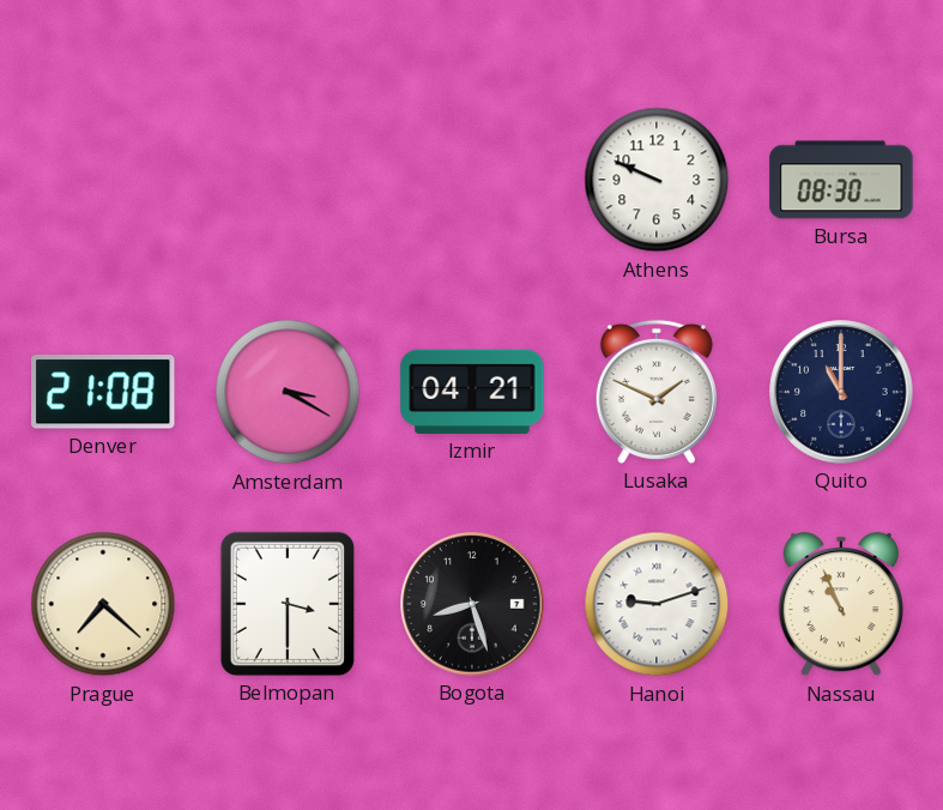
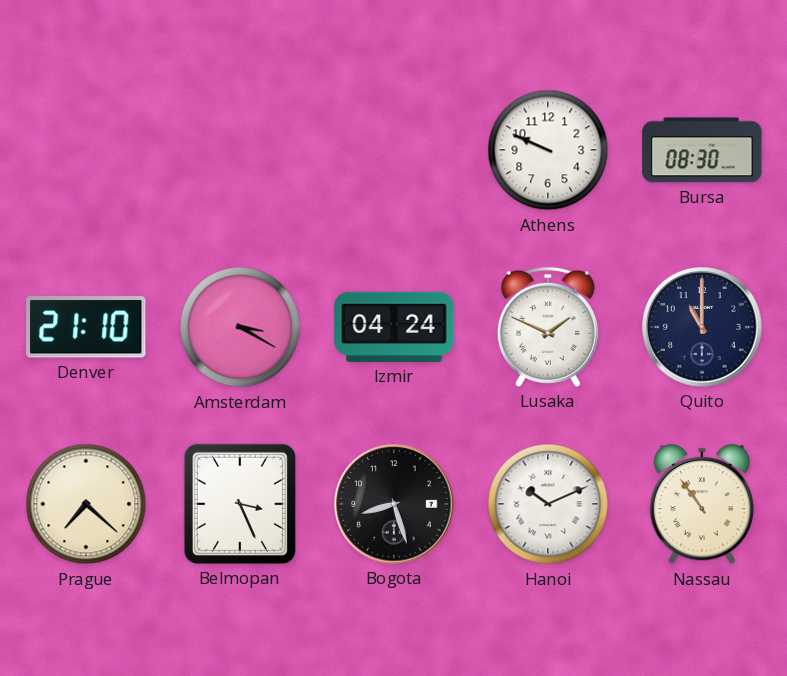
Denver: 21:08 -> 21:10
Izmir: 04:21 -> 04:24
Belmopan: 3:30 -> 3:26
Hanoi: 9:12 -> 10:11
Nassau: 10:56 -> 10:54
